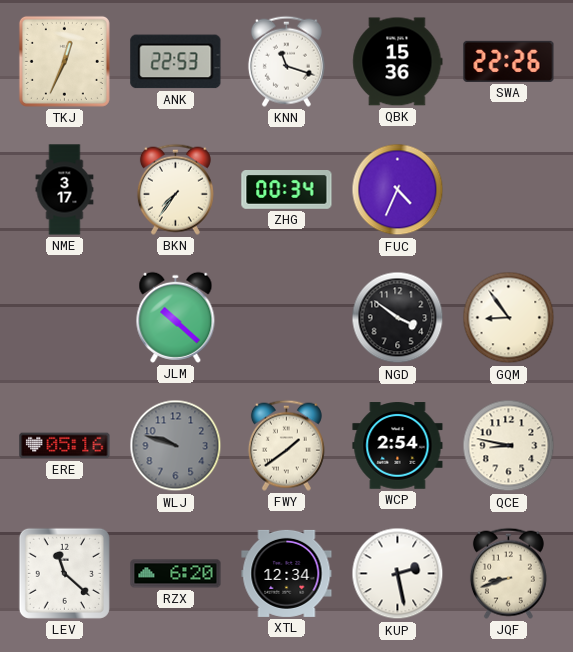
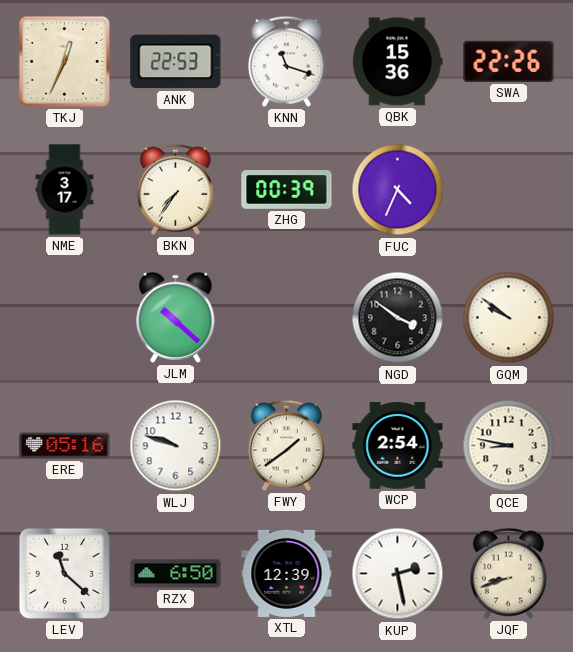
ZHG: 00:34 -> 00:39
GQM: 8:54 -> 9:51
WLJ dial: grey -> white
RZX: 6:20 -> 6:50
XTL: 12:34 -> 12:39
